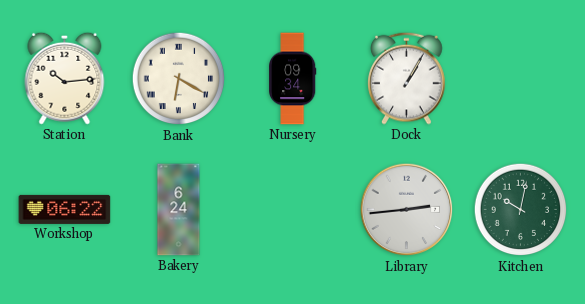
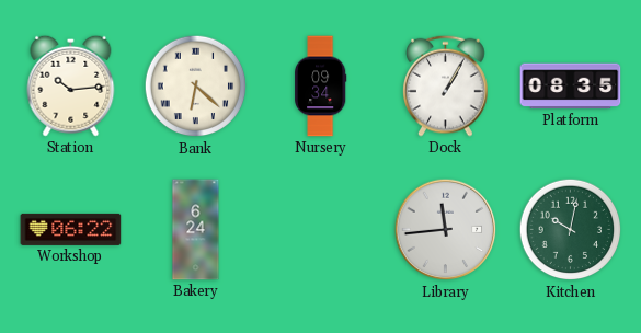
Bank: 6:20 -> 6:22
Platform: none -> 08:35
Library: 2:44 -> 11:44
